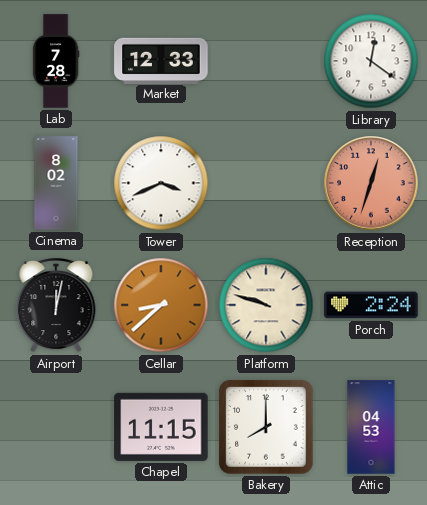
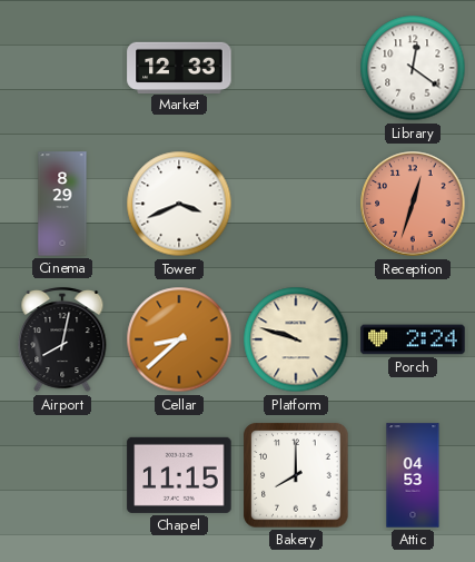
Lab: 7:28 -> none
Cinema: 8:02 -> 8:29
Airport: 12:02 -> 8:02
